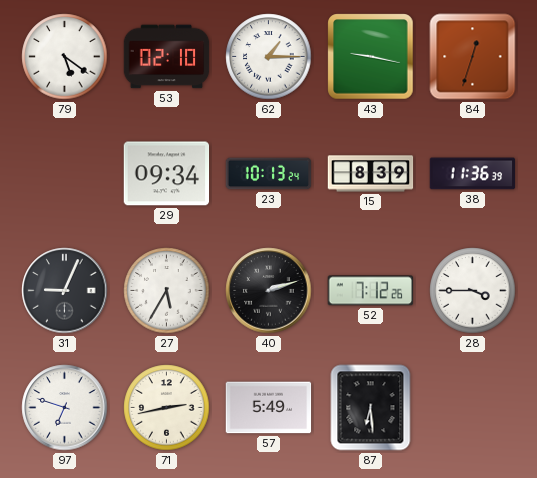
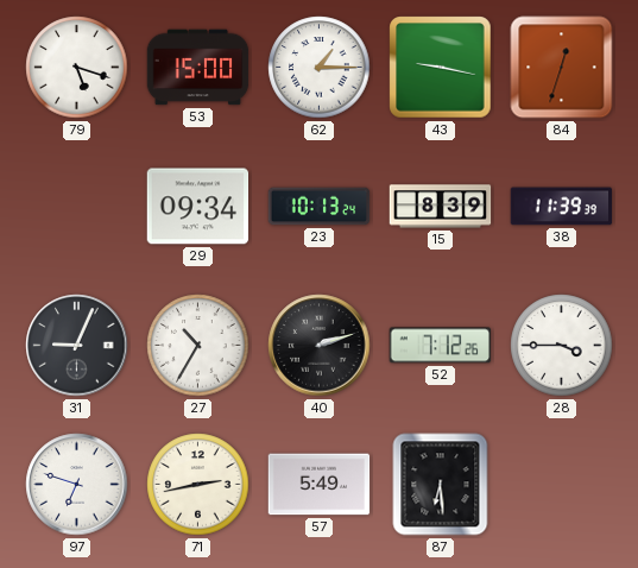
79: 5:21 -> 5:18
53: 02:10 -> 15:00
38: 11:36 -> 11:39
27: 5:35 -> 10:35
